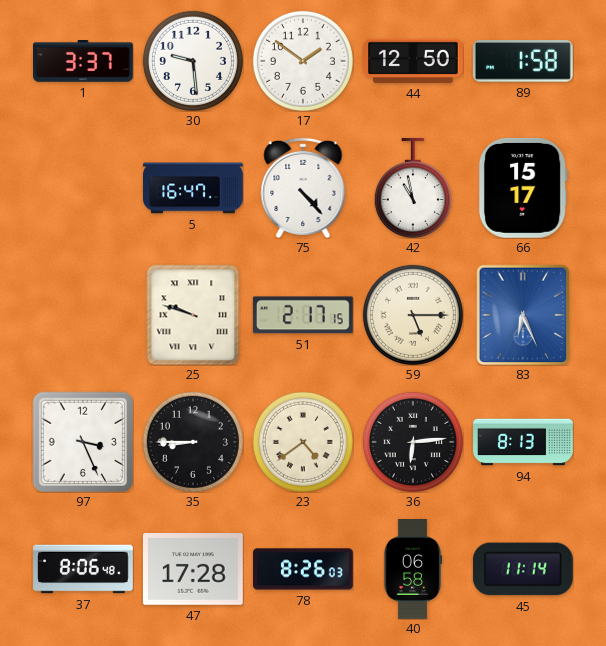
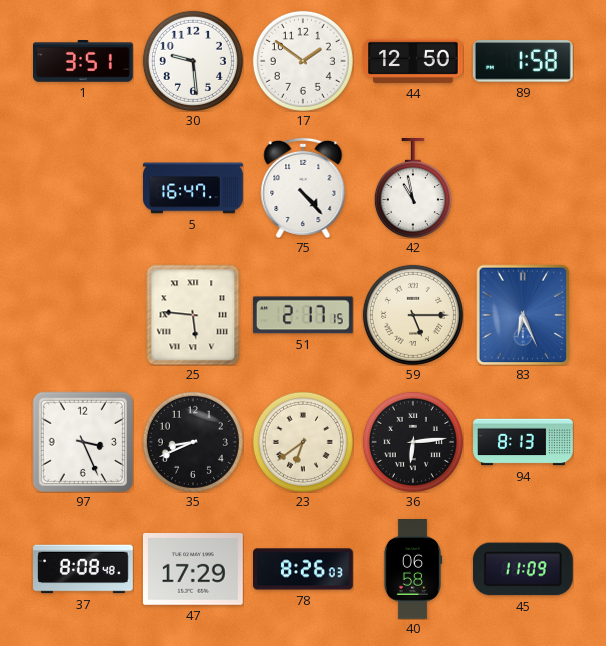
1: 3:37 -> 3:51
66: 15:17 -> none
25: 9:48 -> 5:46
35: 8:45 -> 8:41
23: 4:39 -> 6:39
37: 8:06 -> 8:08
47: 17:28 -> 17:29
45: 11:14 -> 11:09
